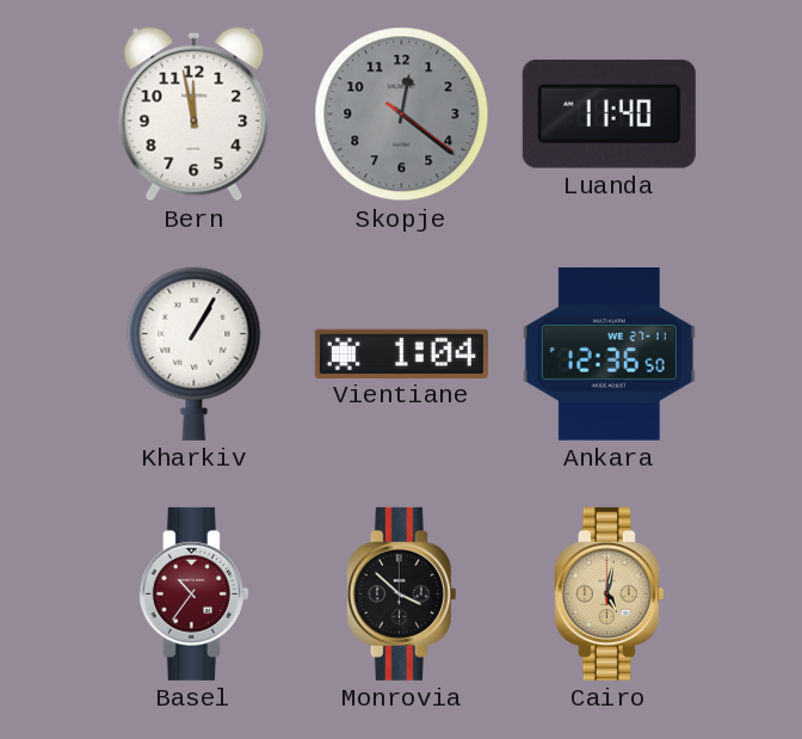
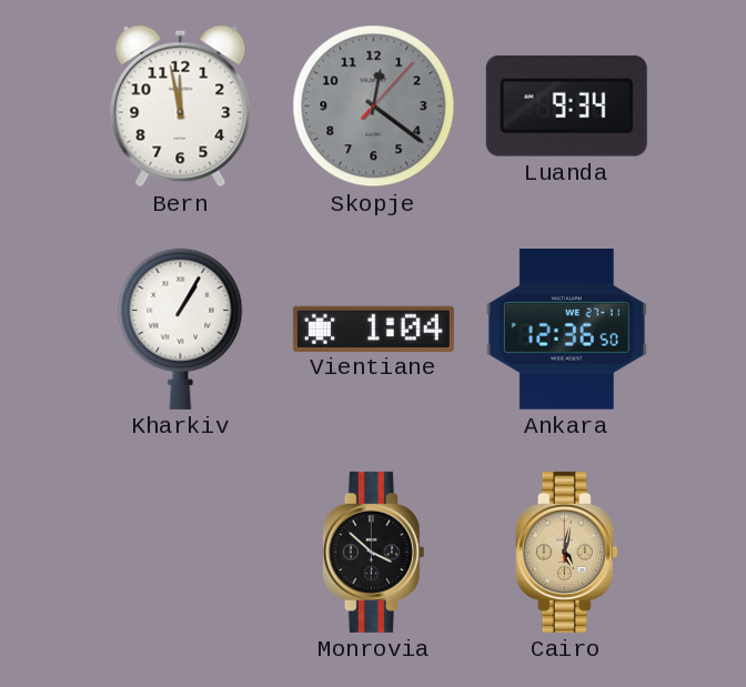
Skopje: 12:21:21 -> 12:21:07
Luanda: 11:40 -> 9:34
Basel: 10:36 -> none
